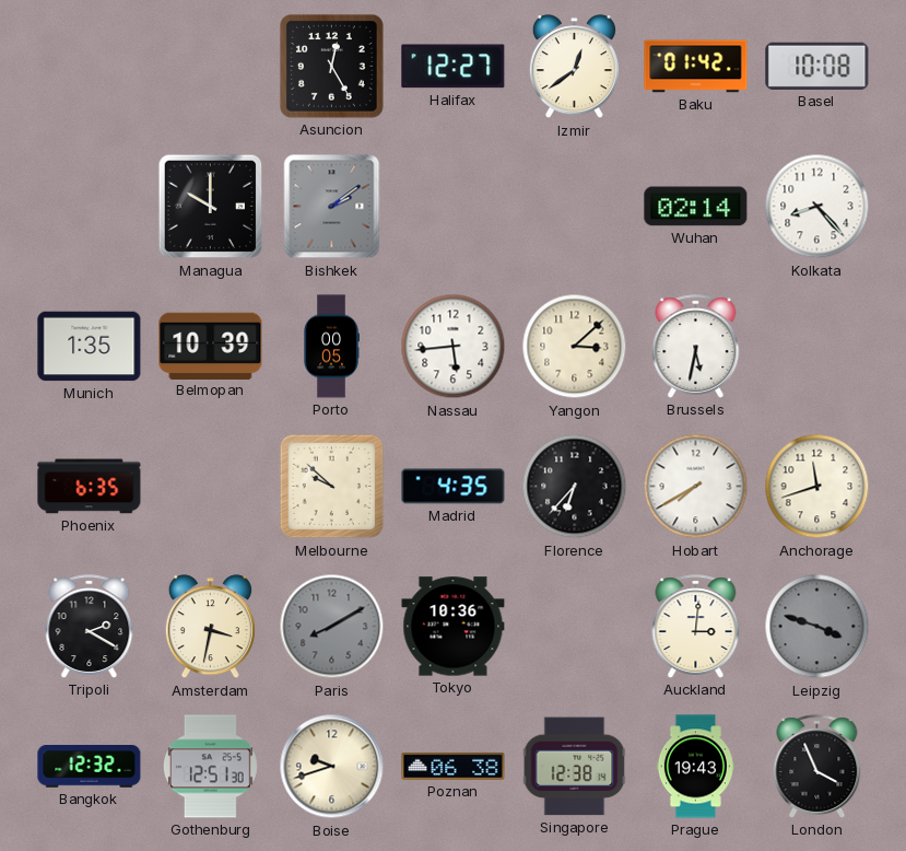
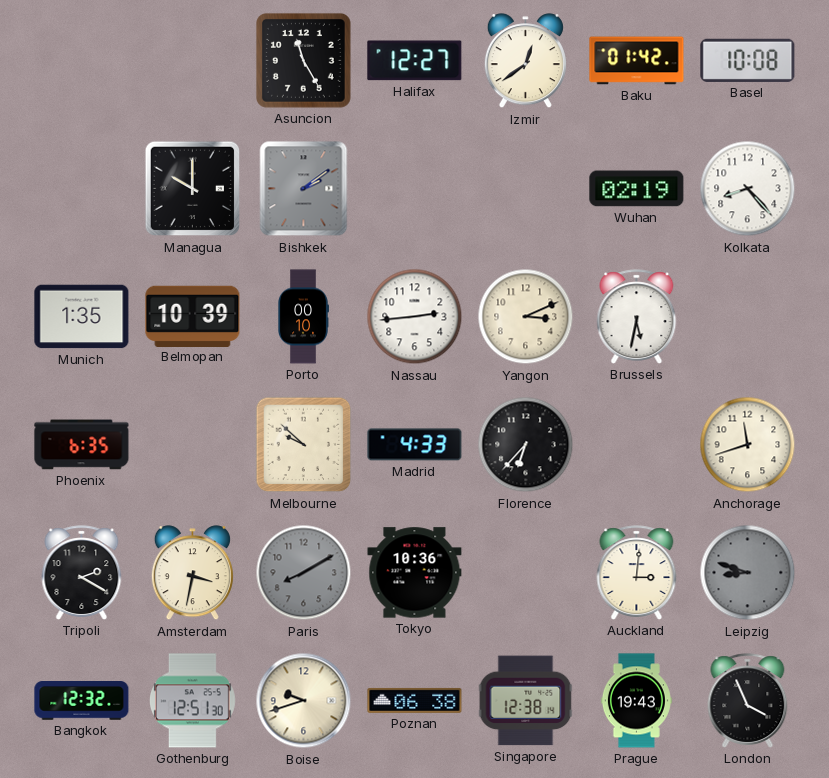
Asuncion: 12:25 -> 11:25
Wuhan: 02:14 -> 02:19
Porto: 00:05 -> 00:10
Nassau: 5:44 -> 2:44
Yangon: 3:08 -> 3:11
Madrid: 4:35 -> 4:33
Hobart: 7:40 -> none
Leipzig: 3:48 -> 8:48
